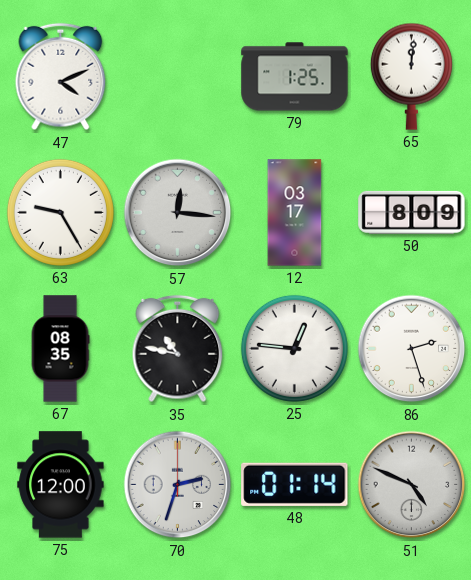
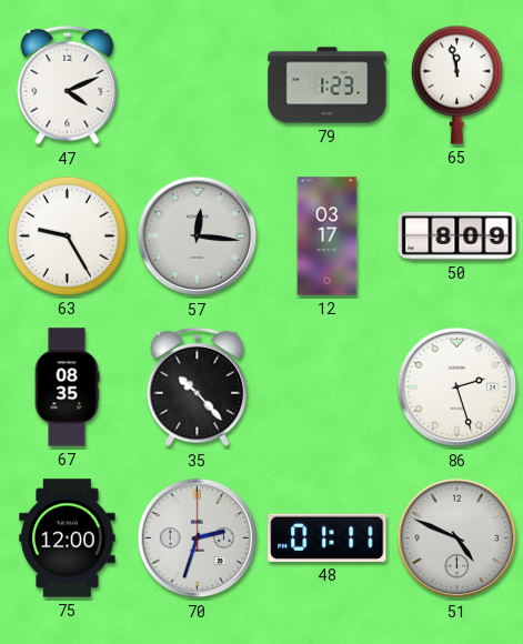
79: 1:25 -> 1:23
65: 12:01 -> 11:58
35: 10:47 -> 10:23
25: 12:46 -> none
48: 01:14 -> 01:11
